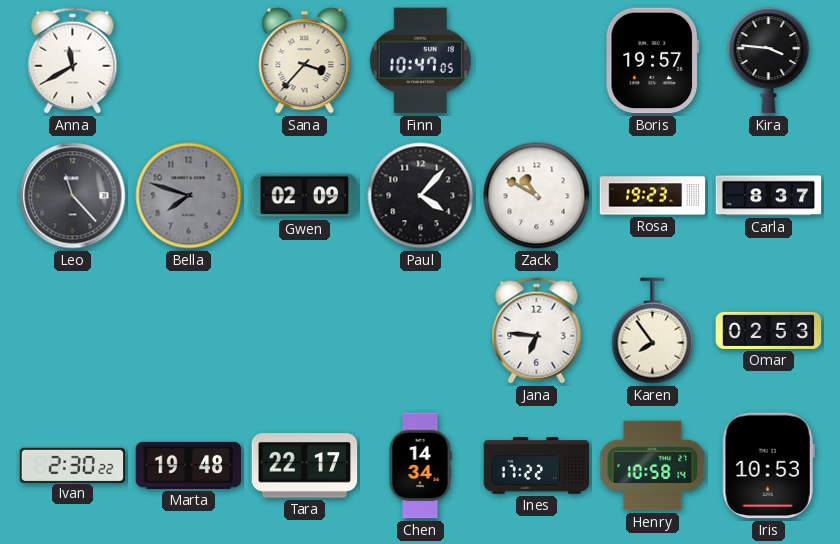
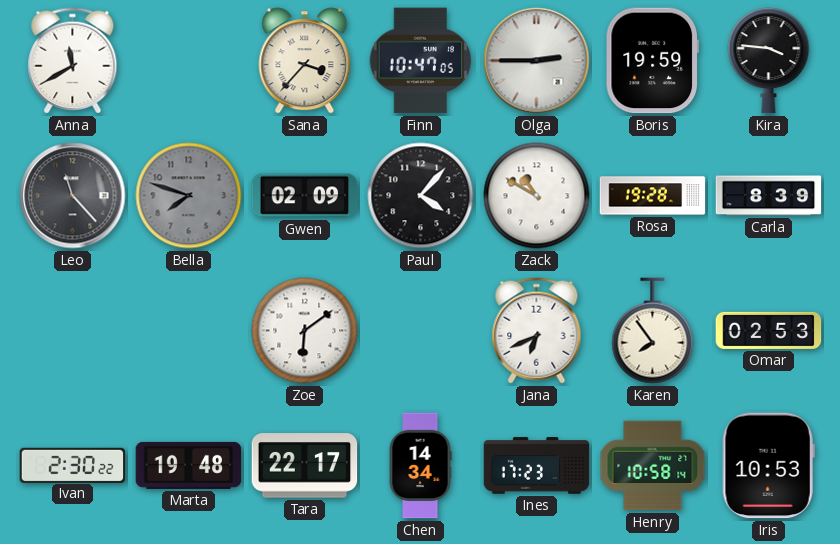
Olga: none -> 2:45
Boris: 19:57 -> 19:59
Rosa: 19:23 -> 19:28
Carla: 8:37 -> 8:39
Zoe: none -> 6:09
Jana: 6:46 -> 6:41
Ines: 17:22 -> 17:23
